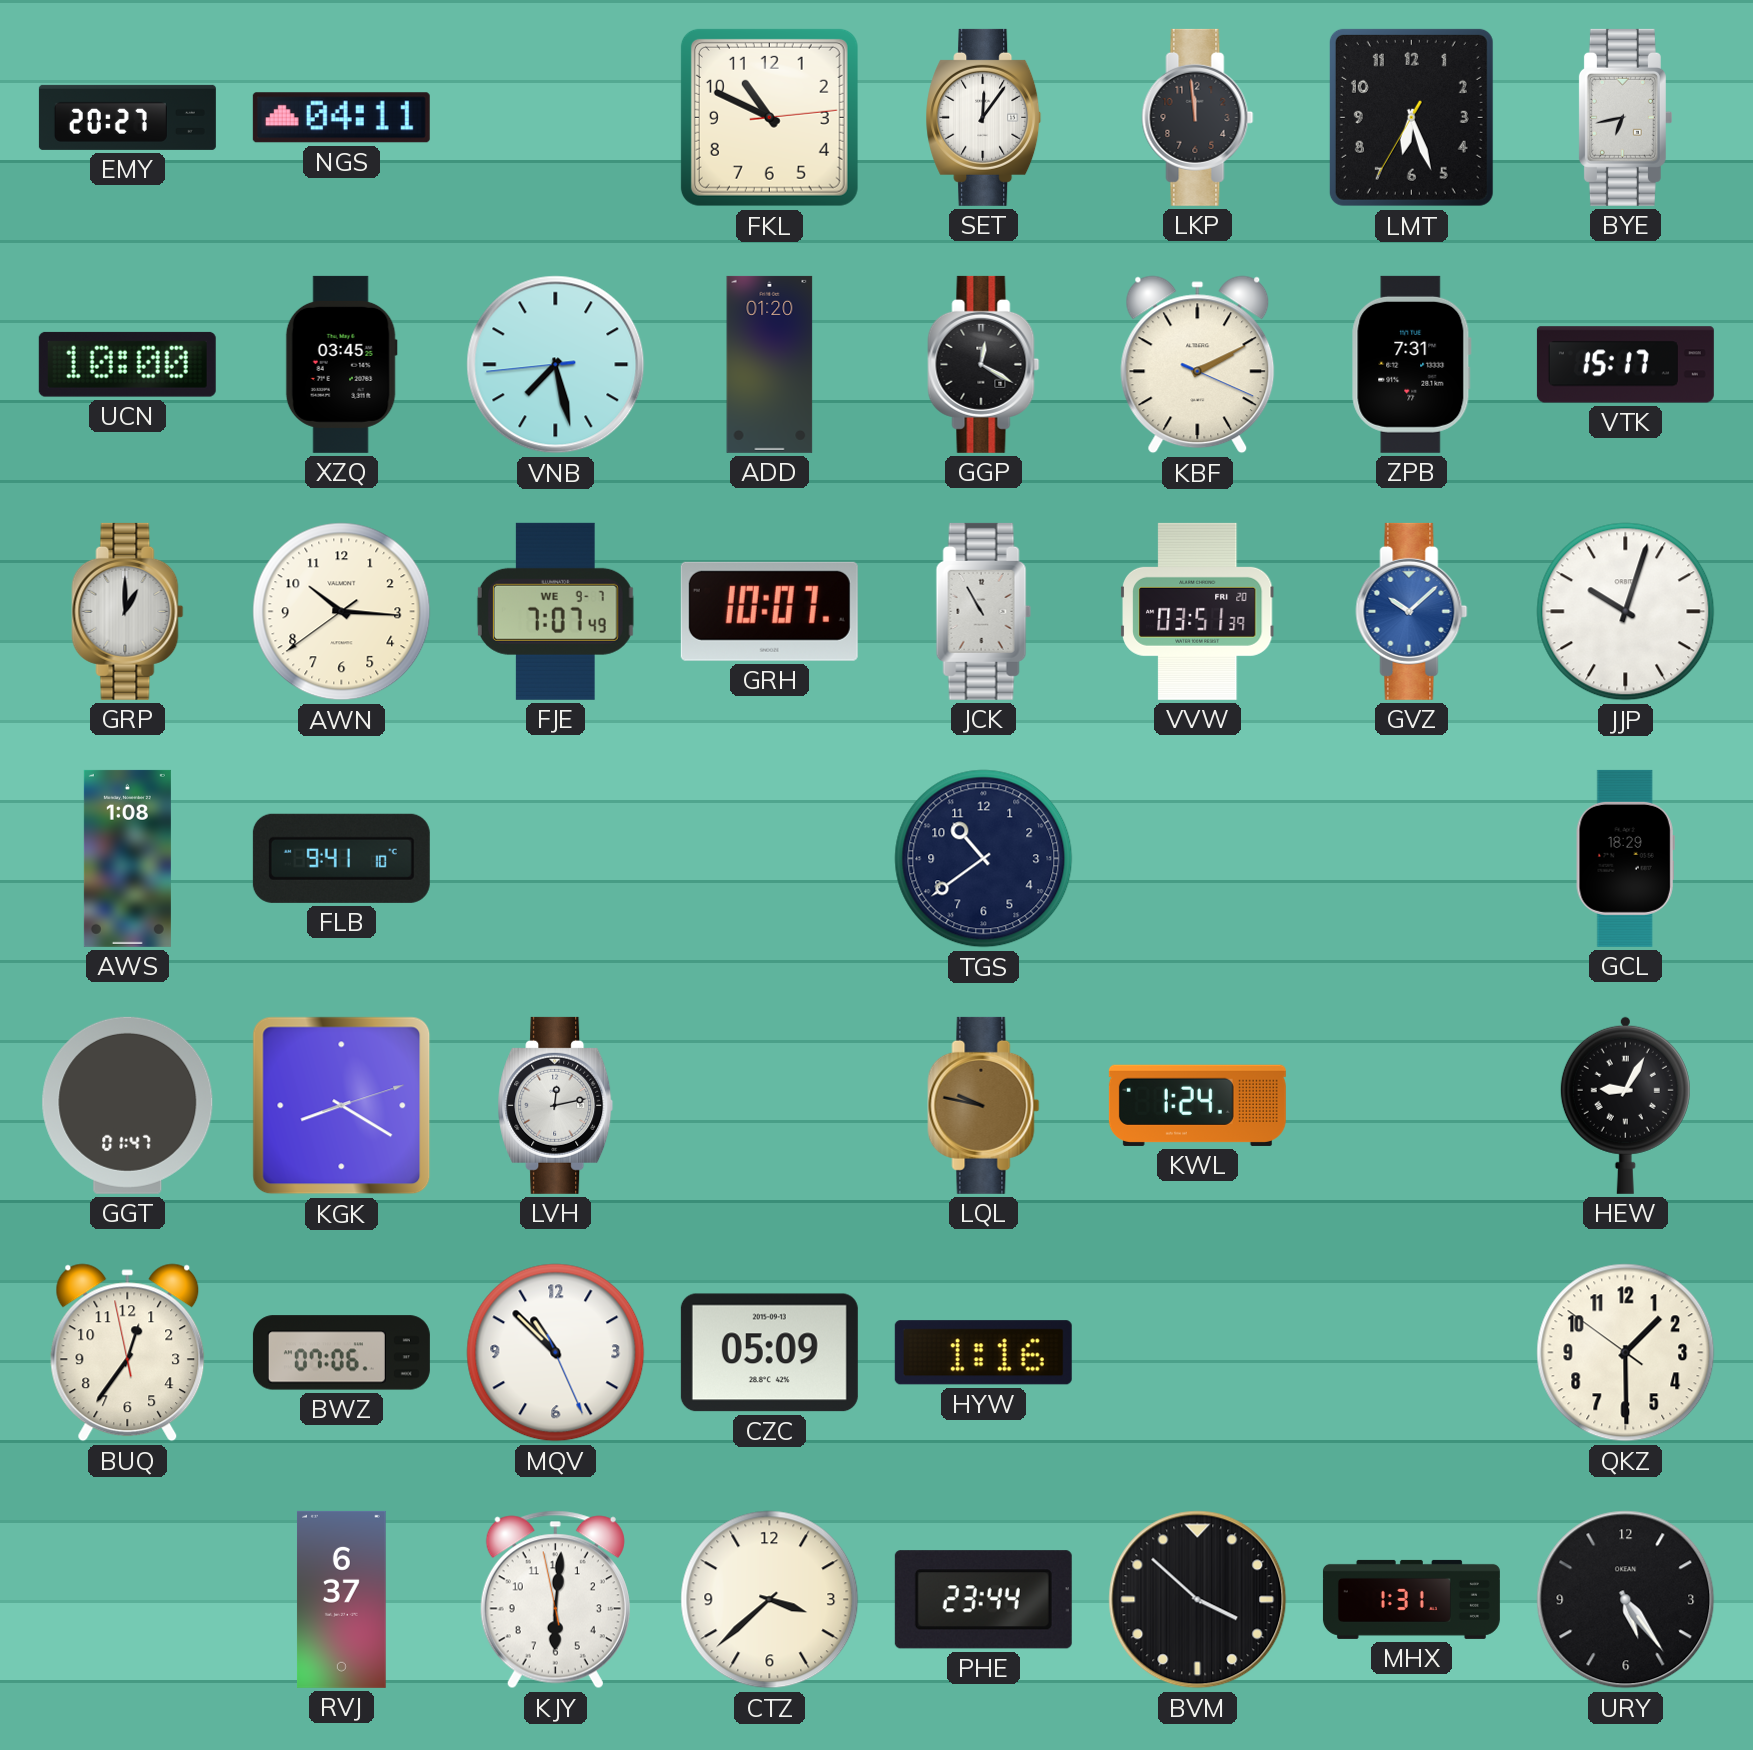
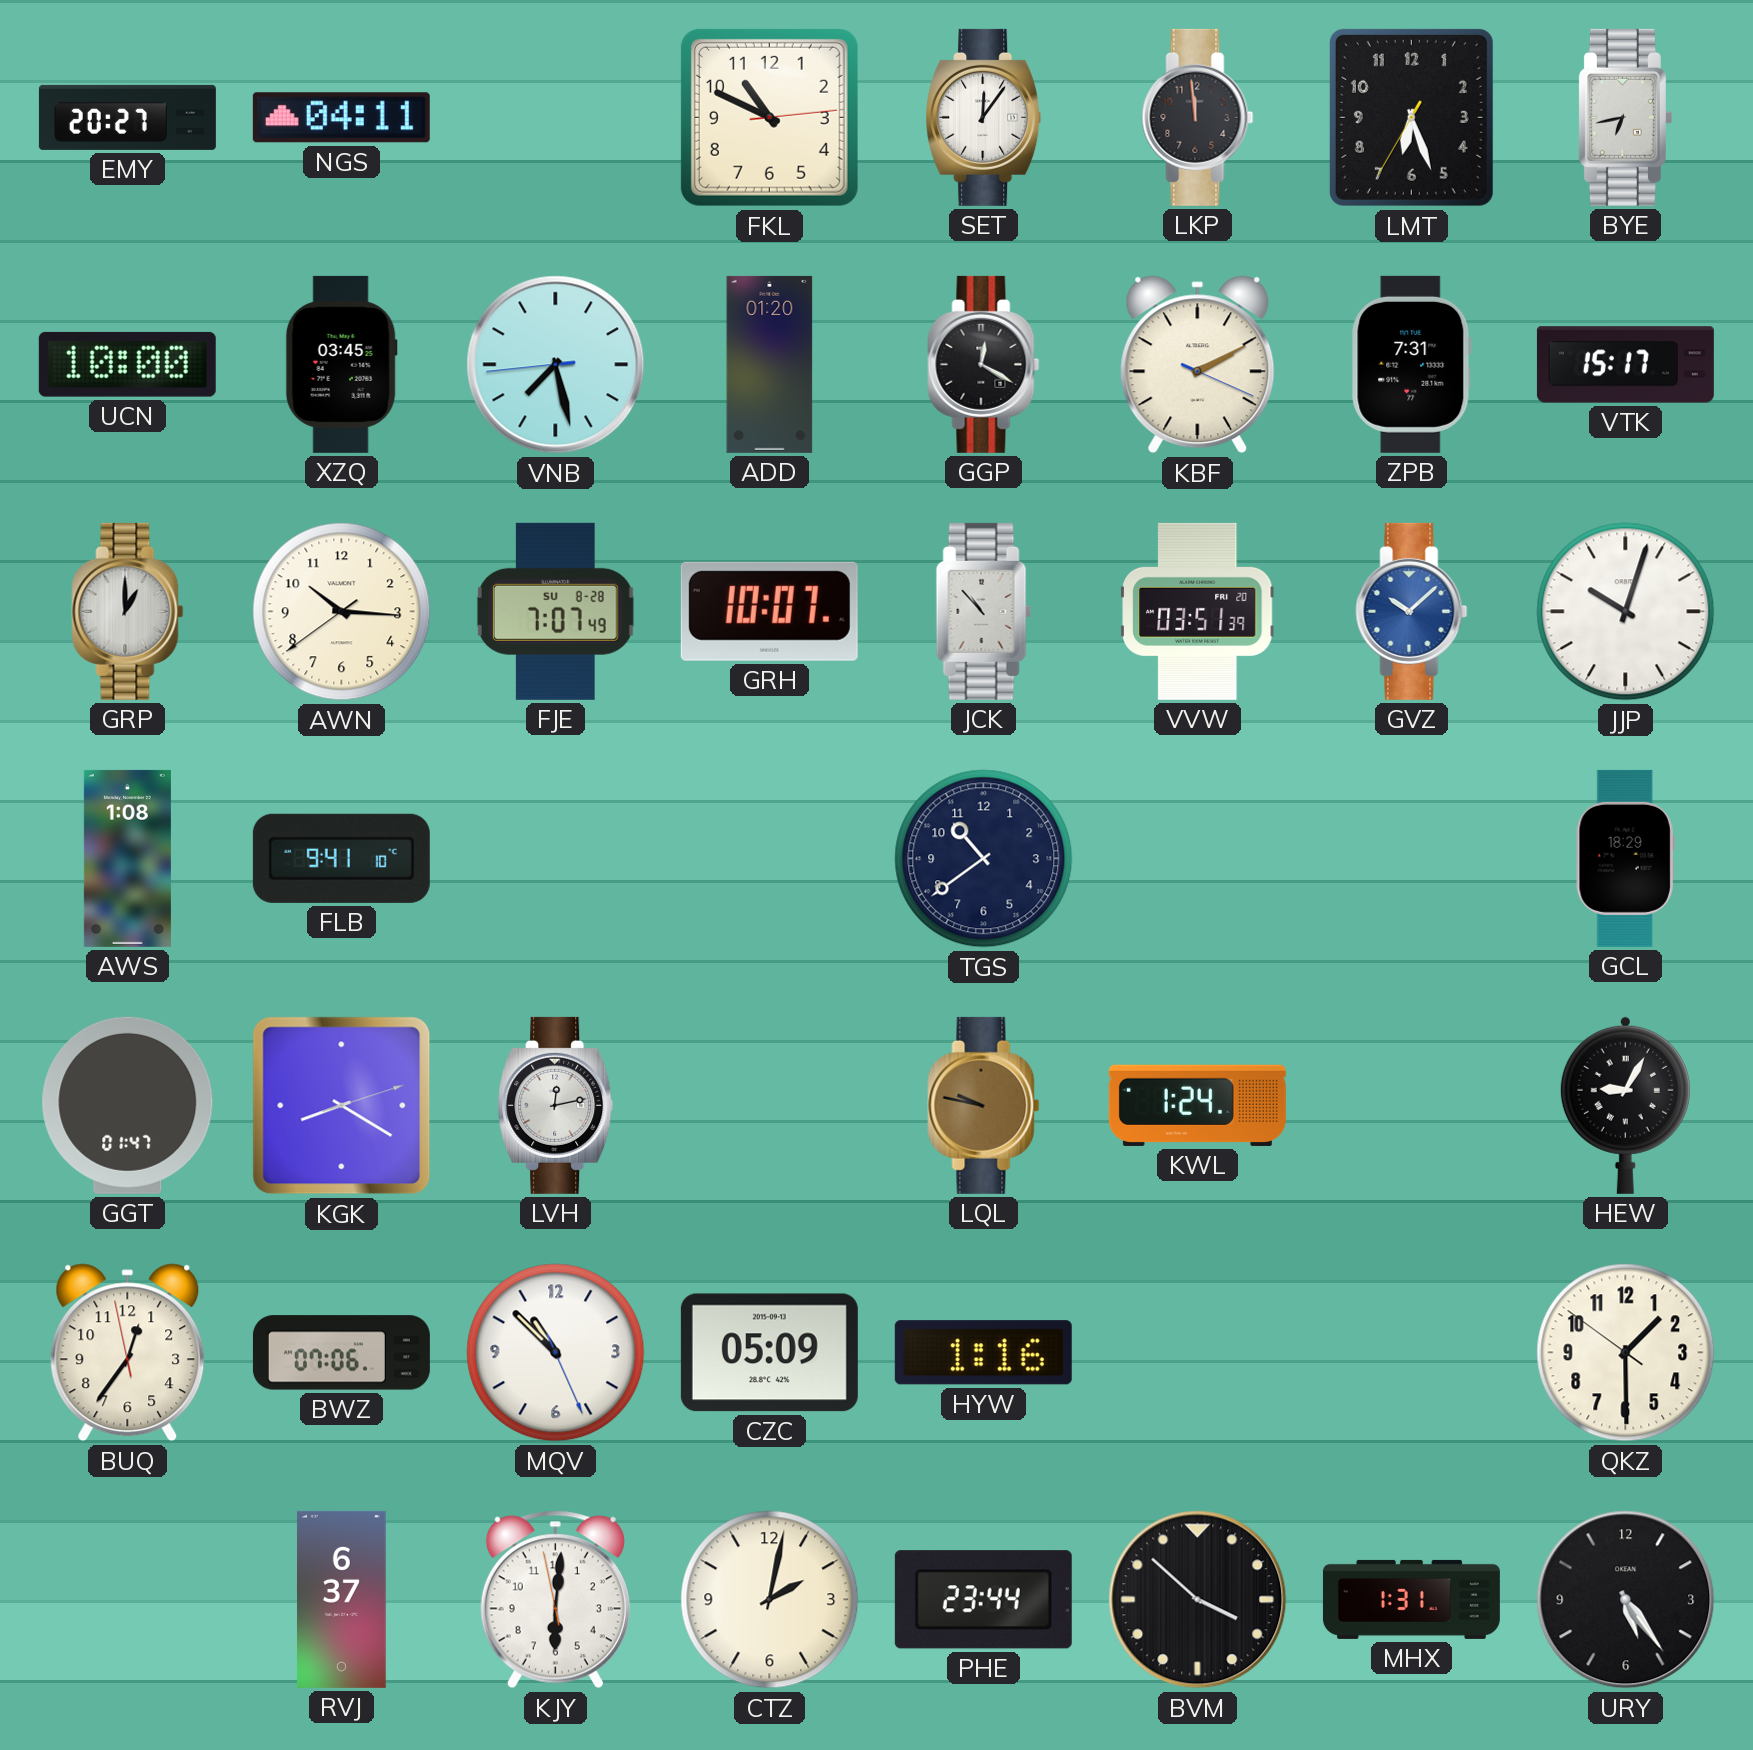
FJE date: WE 9-7 -> SU 8-28
JCK: 10:55 -> 10:53
CTZ: 3:38 -> 2:02
